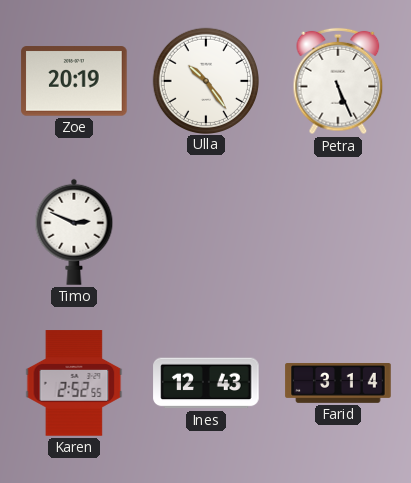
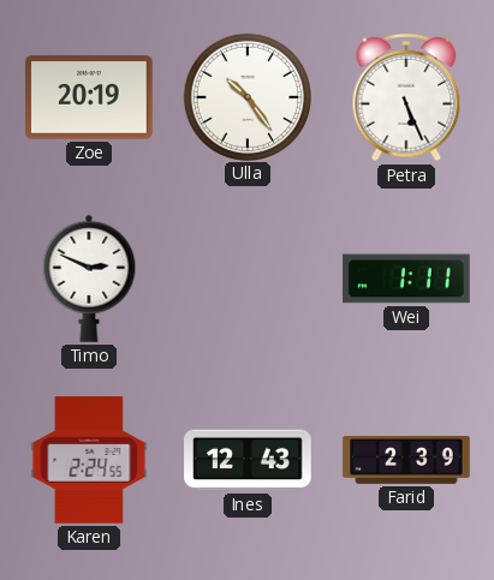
Wei: none -> 1:11
Karen: 2:52 -> 2:24
Farid: 3:14 -> 2:39
